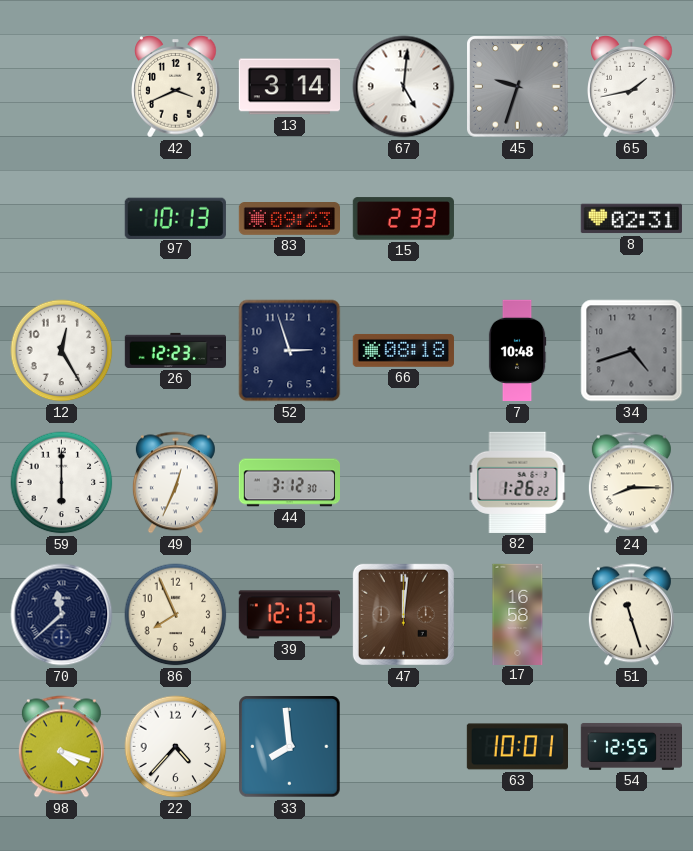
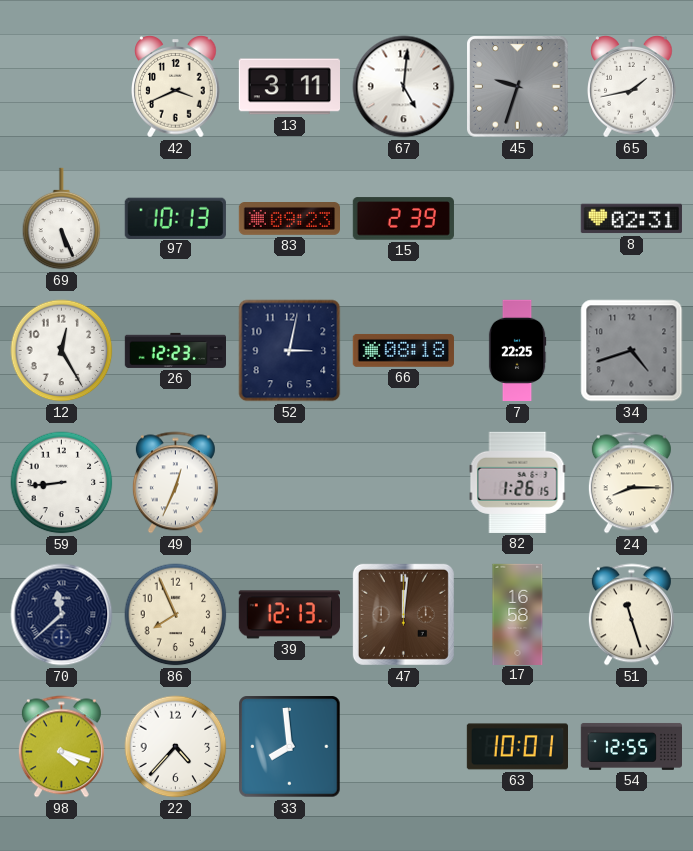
13: 3:14 -> 3:11
69: none -> 5:26
15: 2:33 -> 2:39
52: 2:57 -> 3:02
7: 10:48 -> 22:25
59: 6:00 -> 8:44
44: 3:12 -> none
82: 1:26:22 -> 1:26:15
